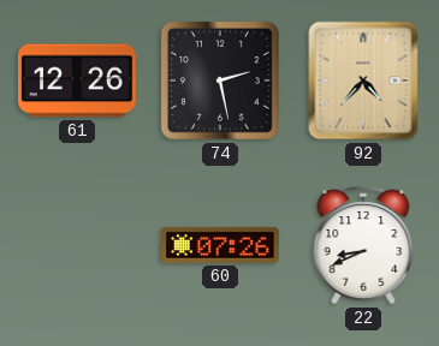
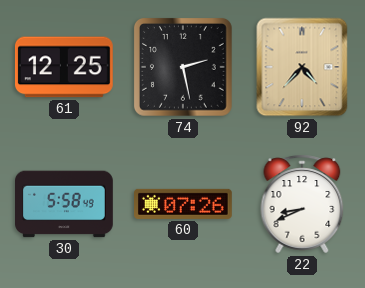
61: 12:26 -> 12:25
30: none -> 5:58
